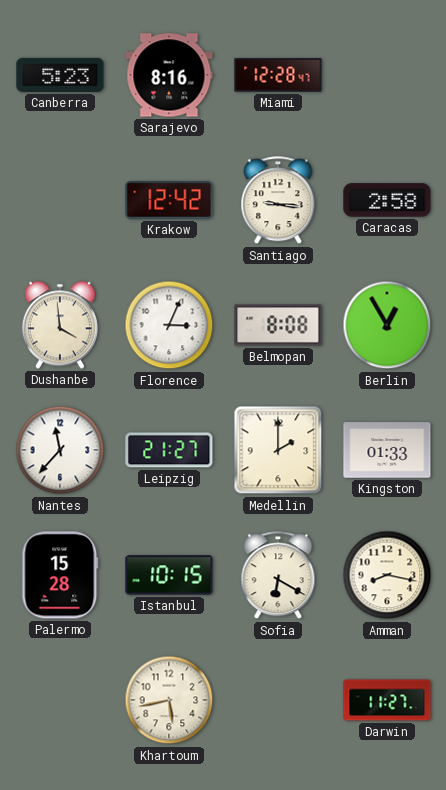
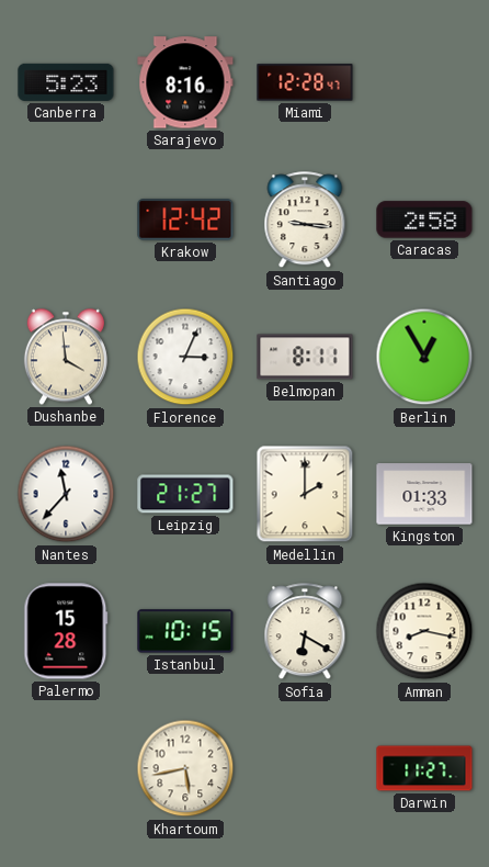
Belmopan: 8:08 -> 8:11
